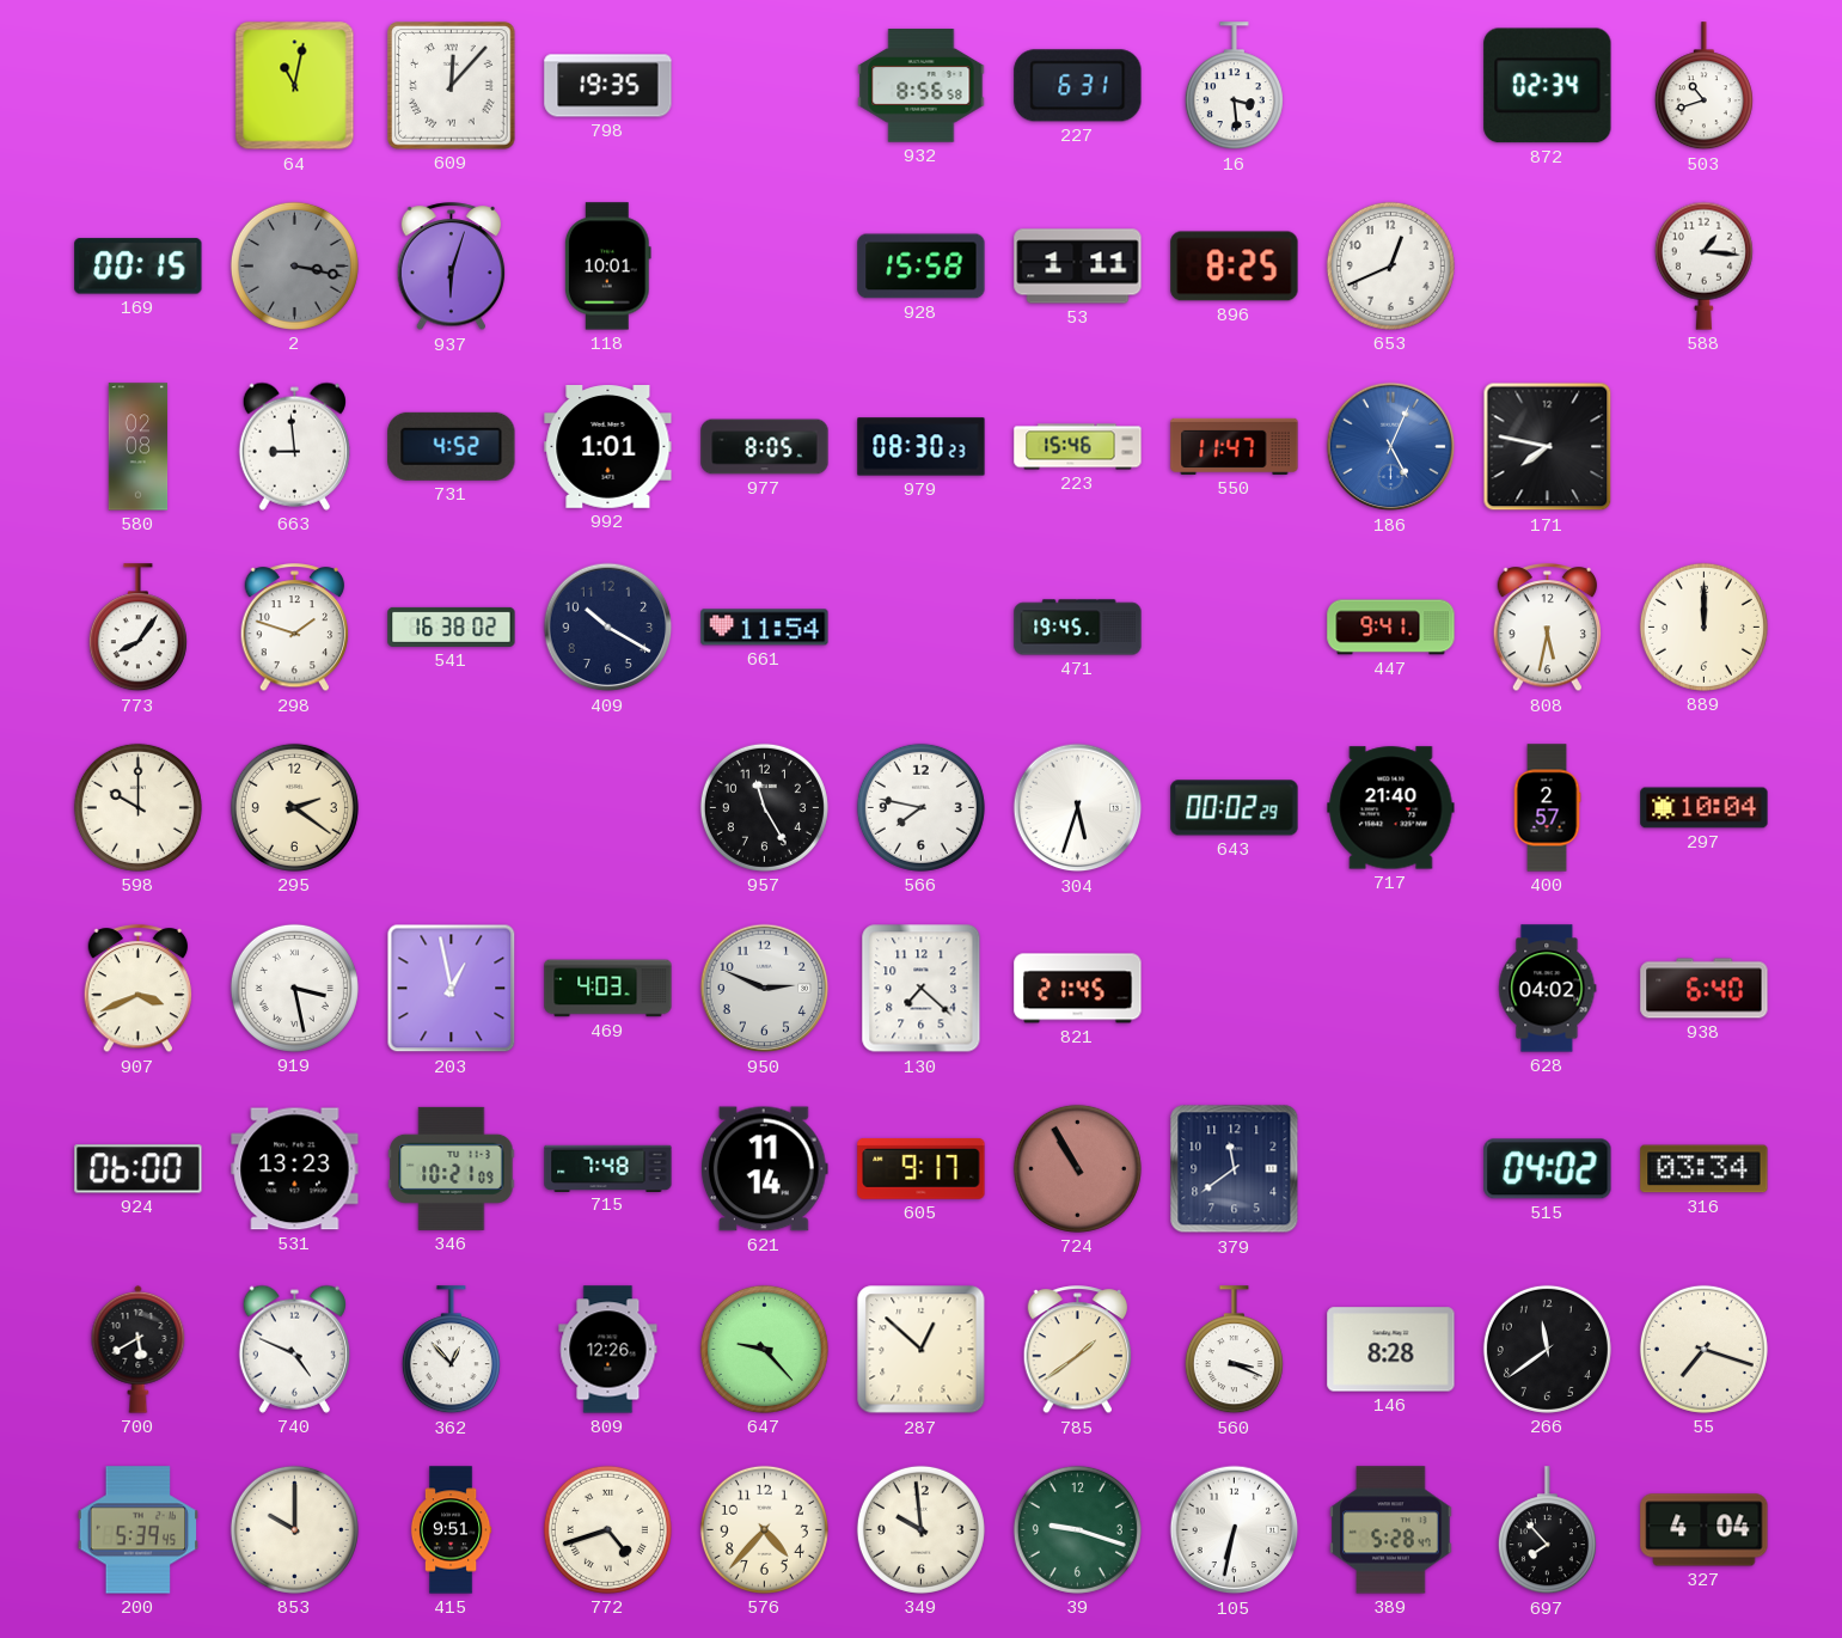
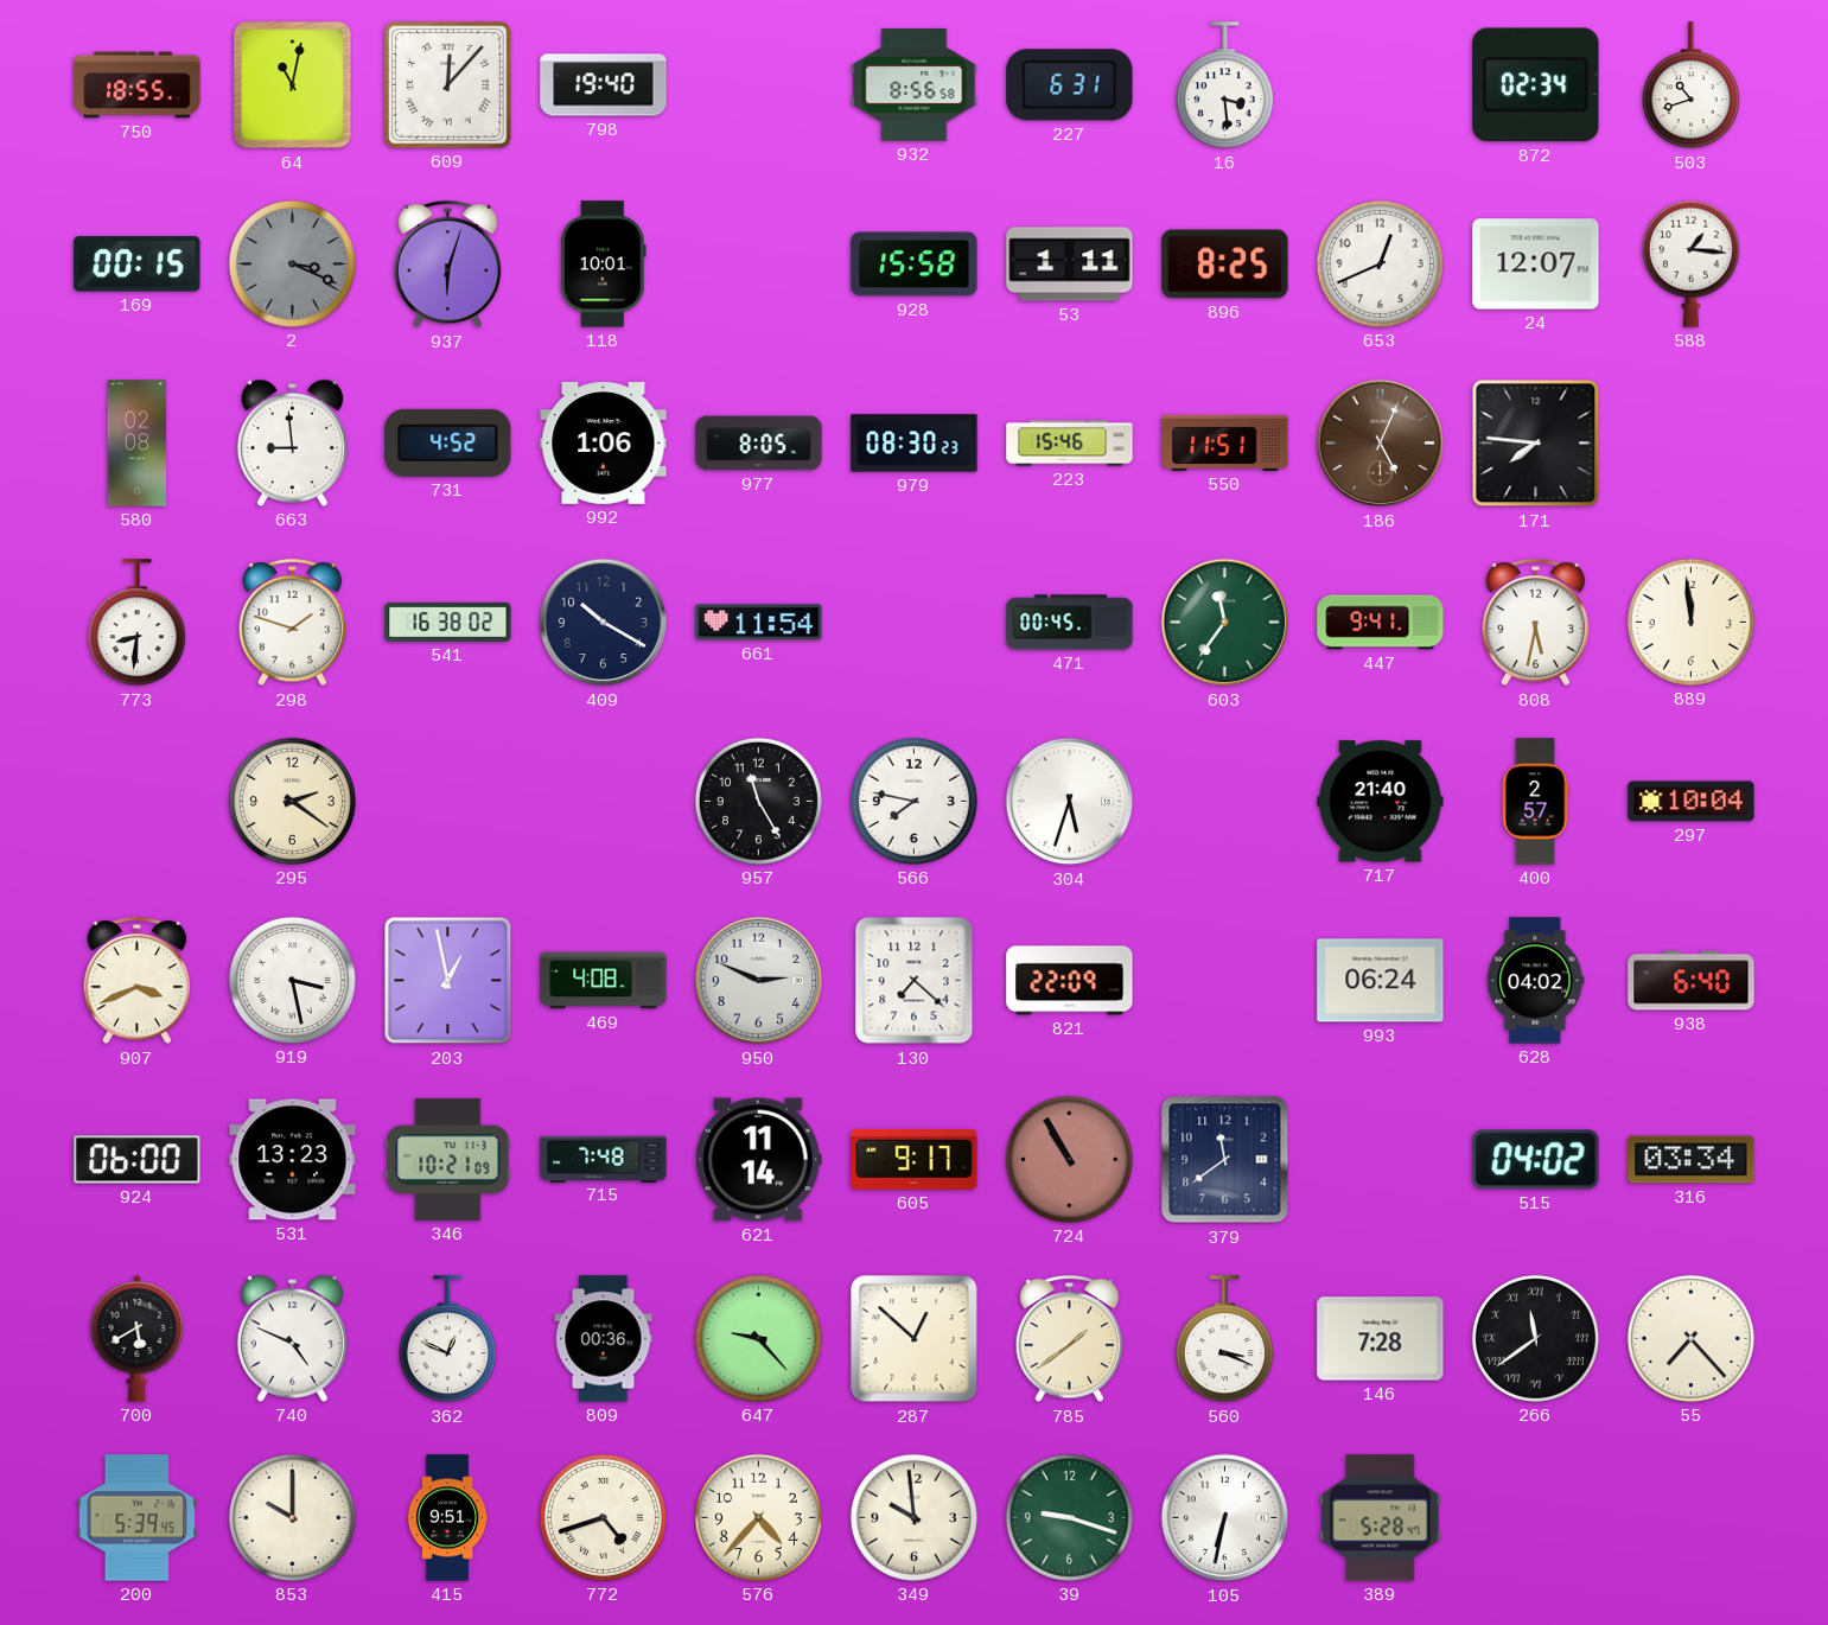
750: none -> 18:55
798: 19:35 -> 19:40
2: 3:17 -> 3:19
24: none -> 12:07
992: 1:01 -> 1:06
550: 11:47 -> 11:51
186 dial: blue -> brown
171: 7:47 -> 7:46
773: 8:06 -> 8:31
471: 19:45 -> 00:45
603: none -> 11:36
889: 12:00 -> 11:59
598: 10:00 -> none
643: 00:02 -> none
469: 4:03 -> 4:08
821: 21:45 -> 22:09
993: none -> 06:24
362: 12:53 -> 12:49
809: 12:26 -> 00:36
146: 8:28 -> 7:28
266 numerals: Arabic -> Roman
55: 7:18 -> 7:23
697: 7:53 -> none
327: 4:04 -> none
